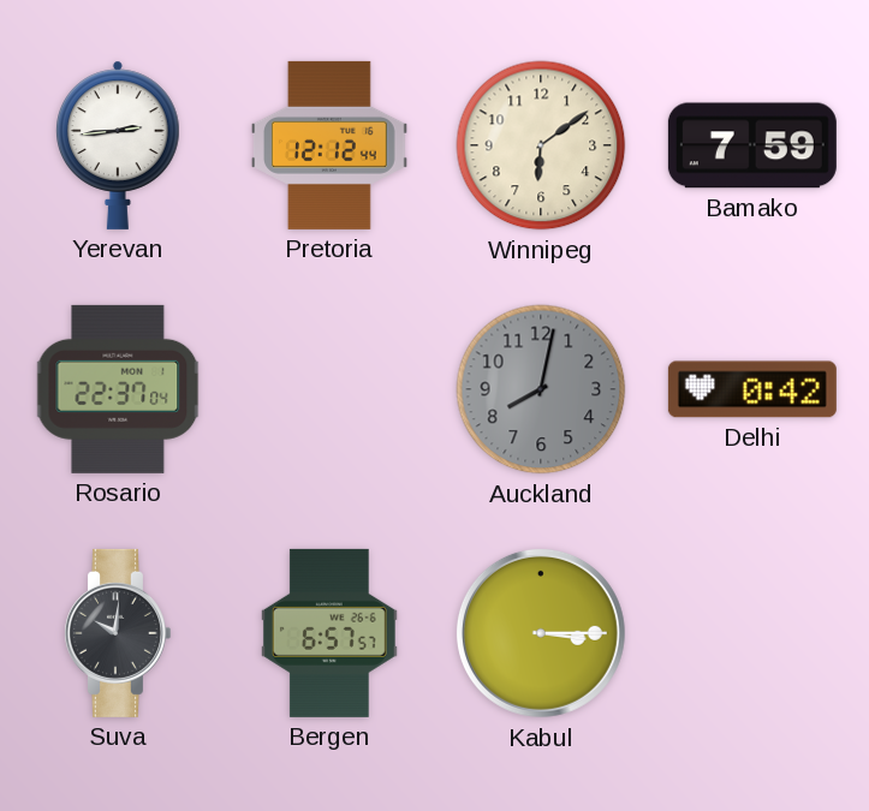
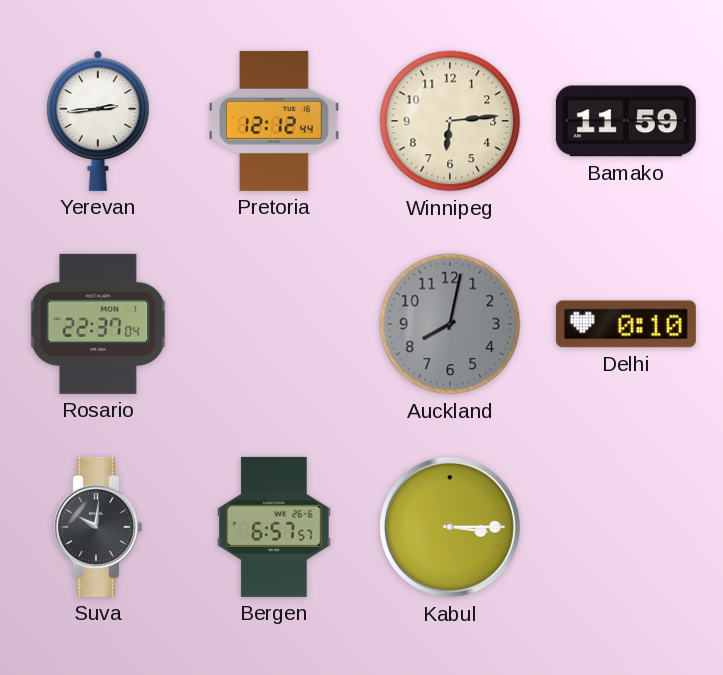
Winnipeg: 6:09 -> 6:14
Bamako: 7:59 -> 11:59
Delhi: 0:42 -> 0:10
